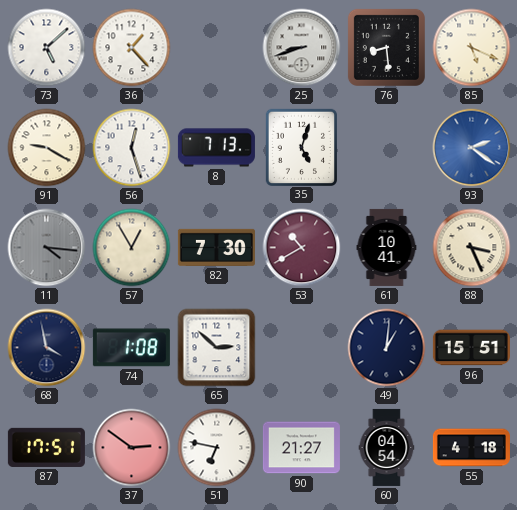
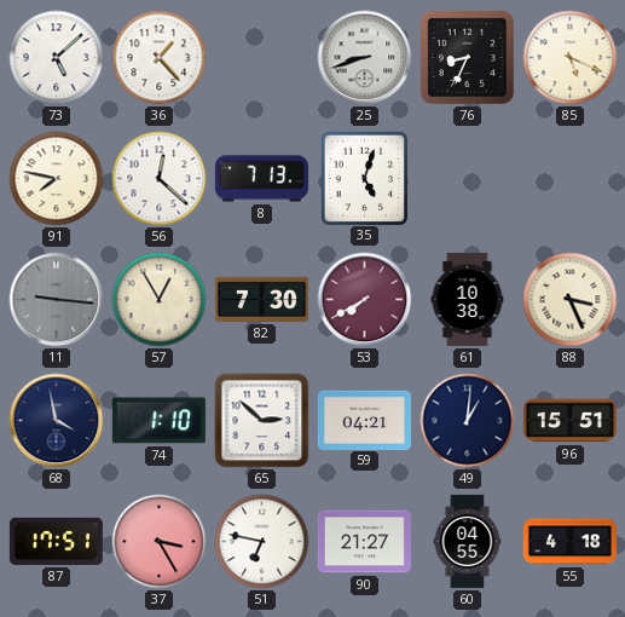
76: 8:29 -> 8:34
91: 9:20 -> 7:47
56: 12:27 -> 12:22
93: 2:21 -> none
11: 4:16 -> 9:16
53: 10:40 -> 7:40
61: 10:41 -> 10:38
74: 1:08 -> 1:10
59: none -> 04:21
37: 2:51 -> 3:25
60: 04:54 -> 04:55
